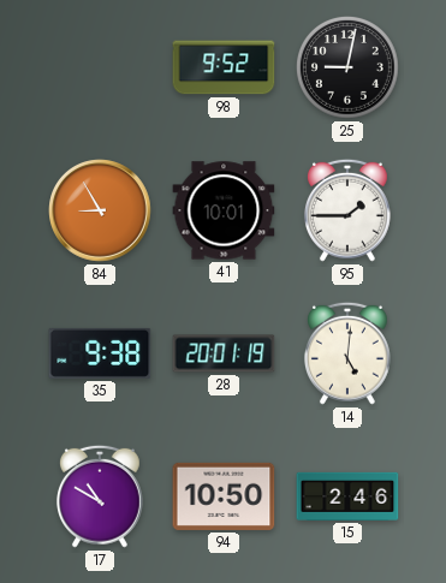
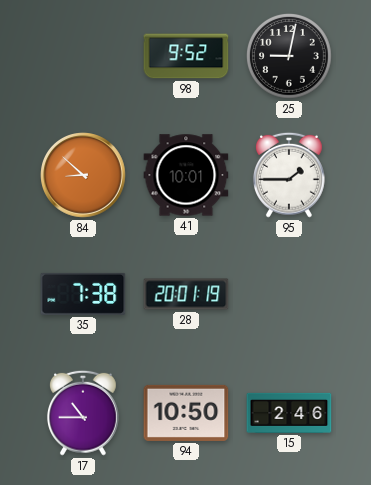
84: 8:55 -> 8:52
35: 9:38 -> 7:38
14: 5:01 -> none
17: 10:50 -> 10:45
